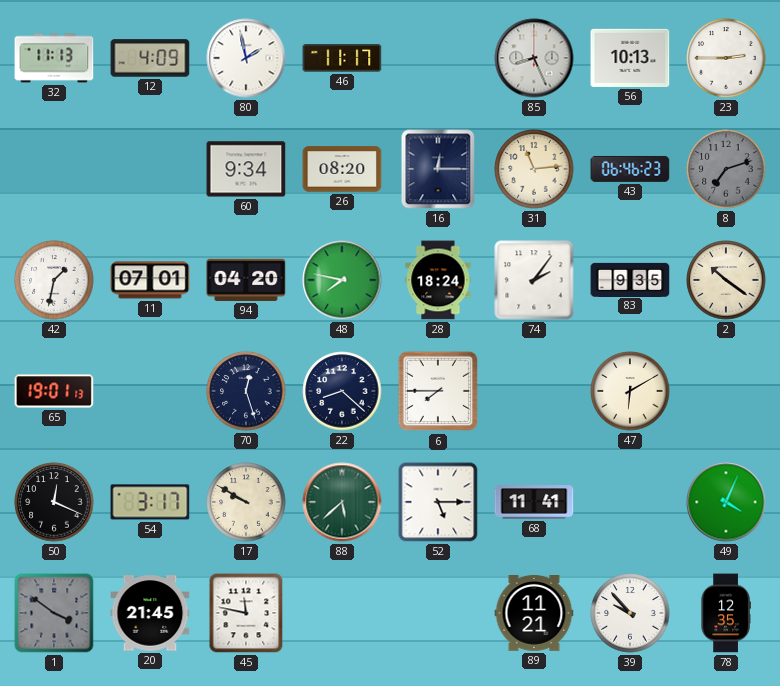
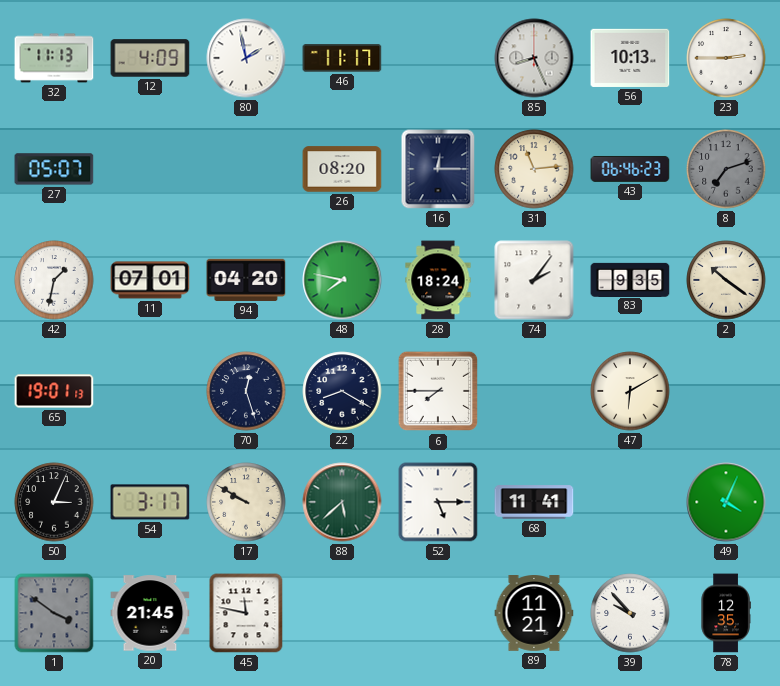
27: none -> 05:07
60: 9:34 -> none
22: 8:22 -> 8:20
50: 12:19 -> 3:04
